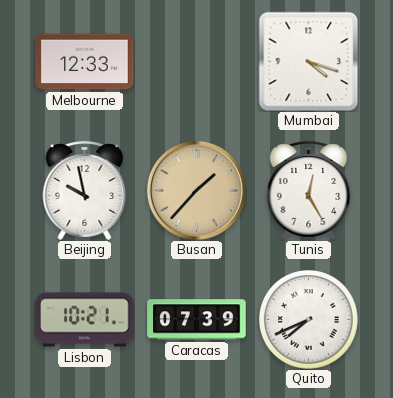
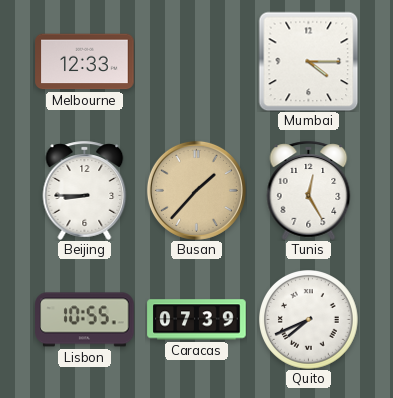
Mumbai: 4:18 -> 4:15
Beijing: 9:58 -> 8:45
Lisbon: 10:21 -> 10:55
